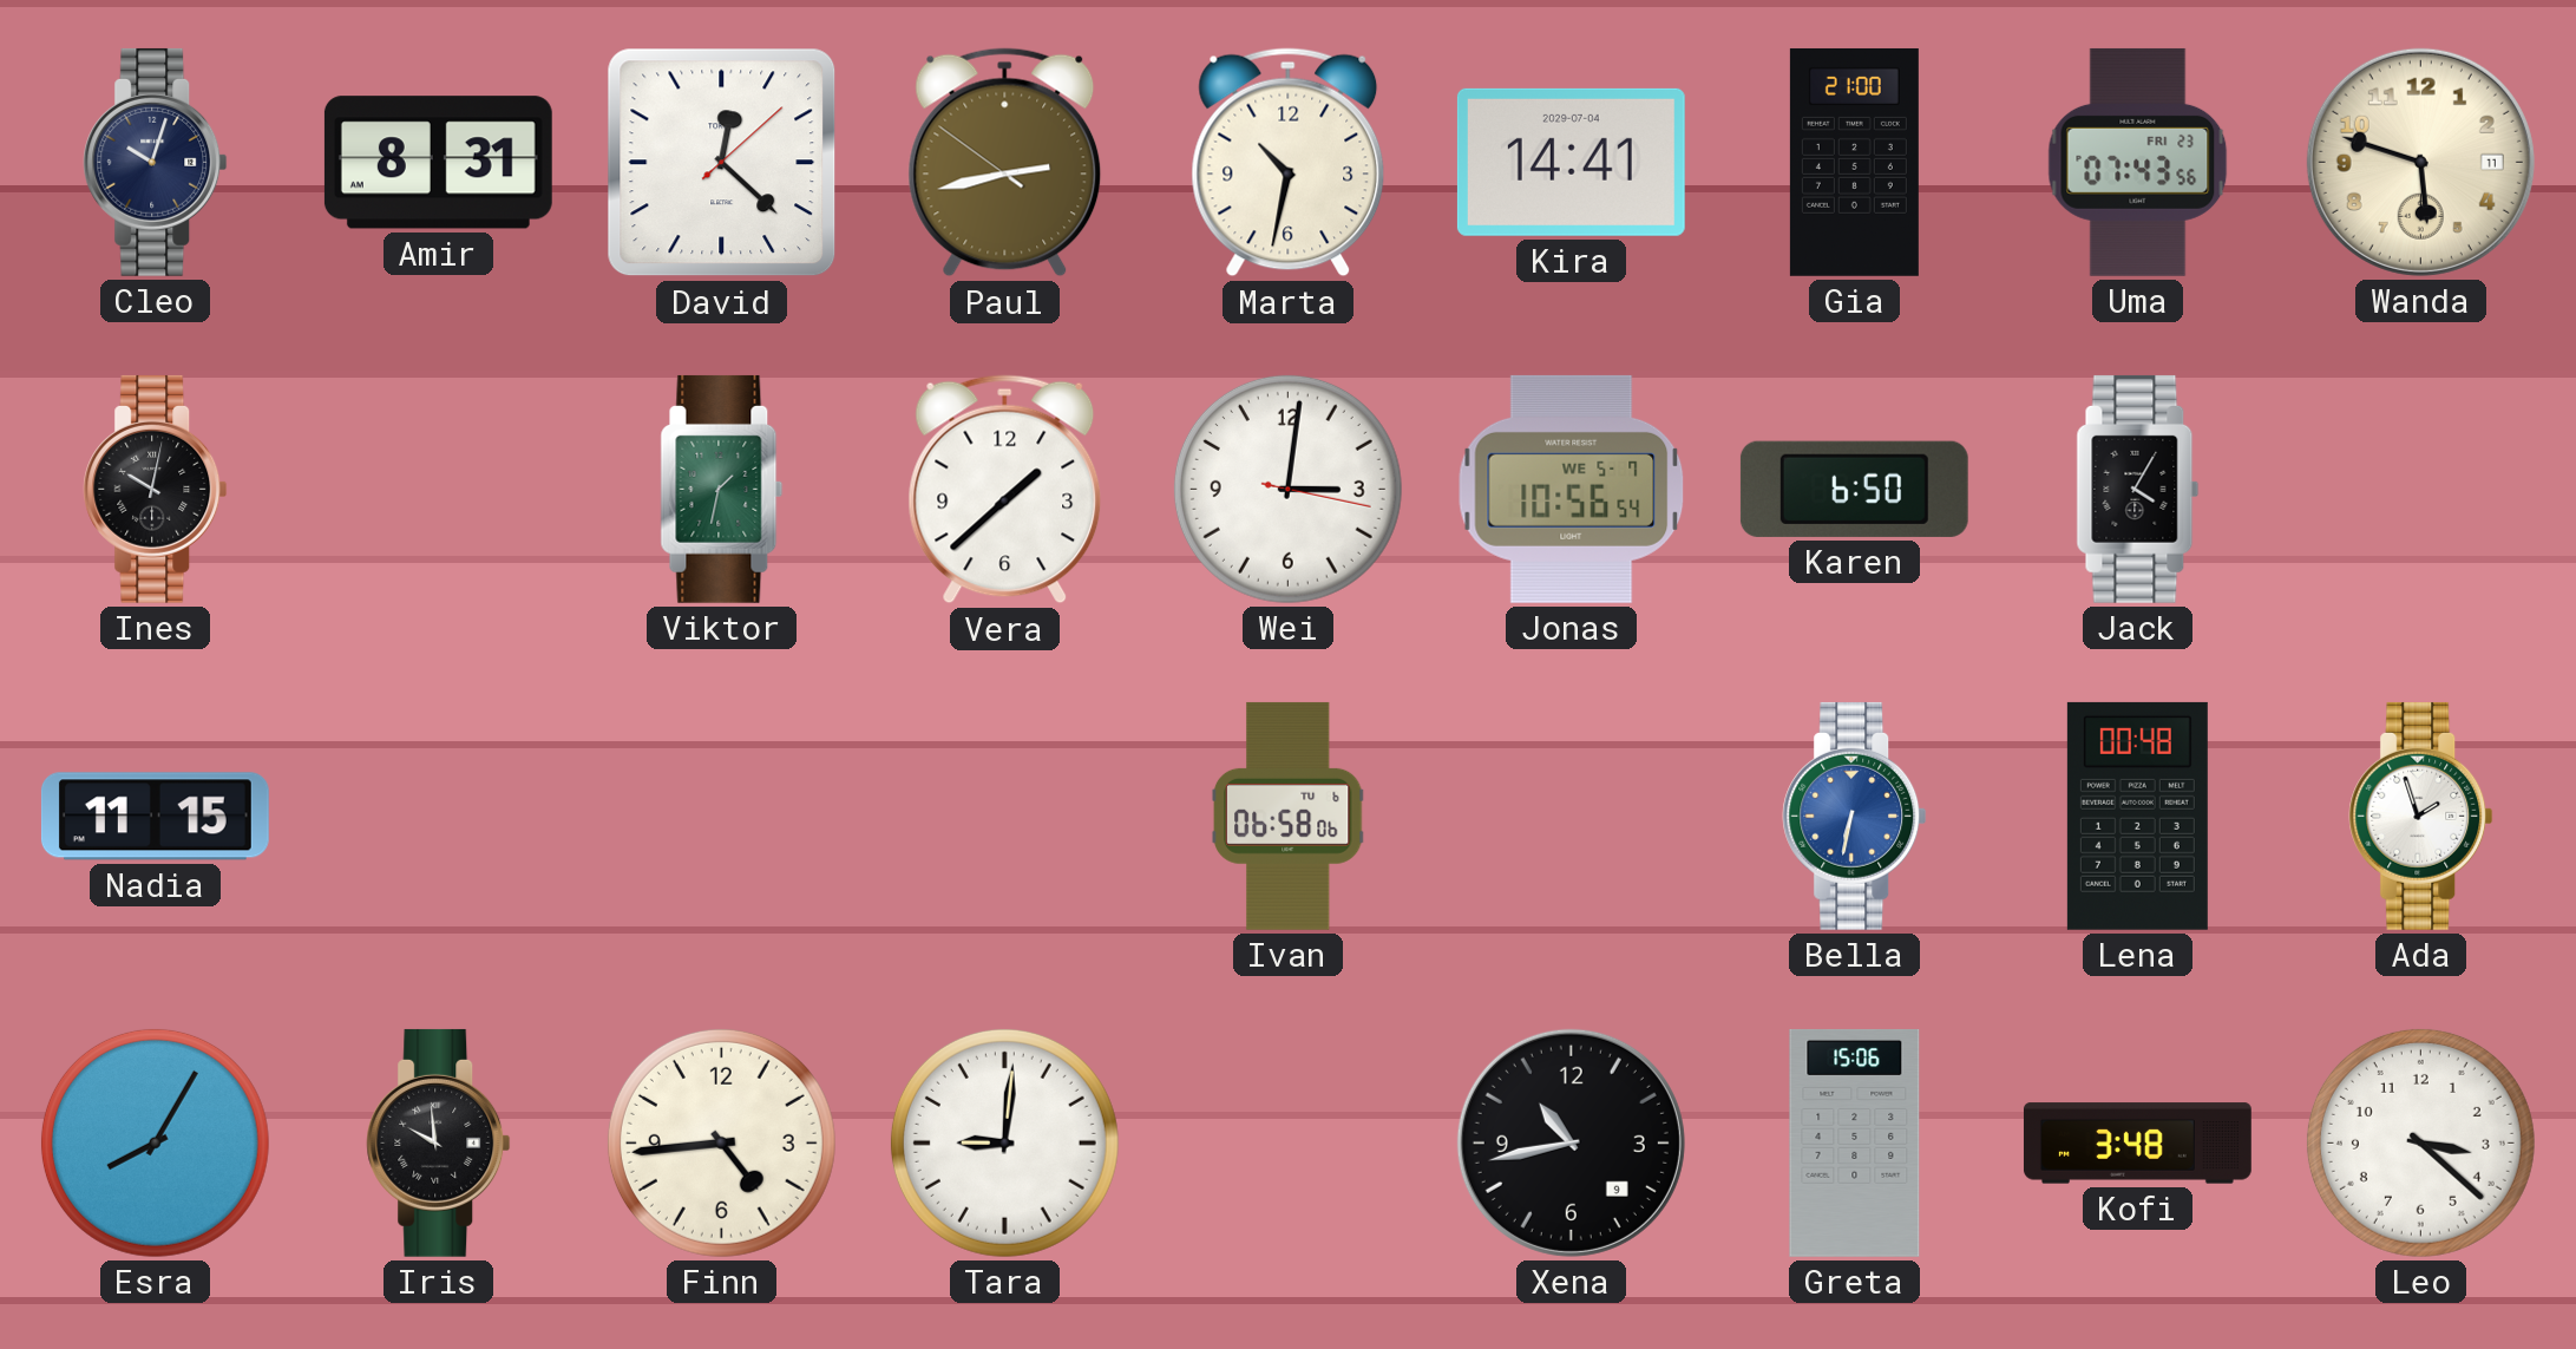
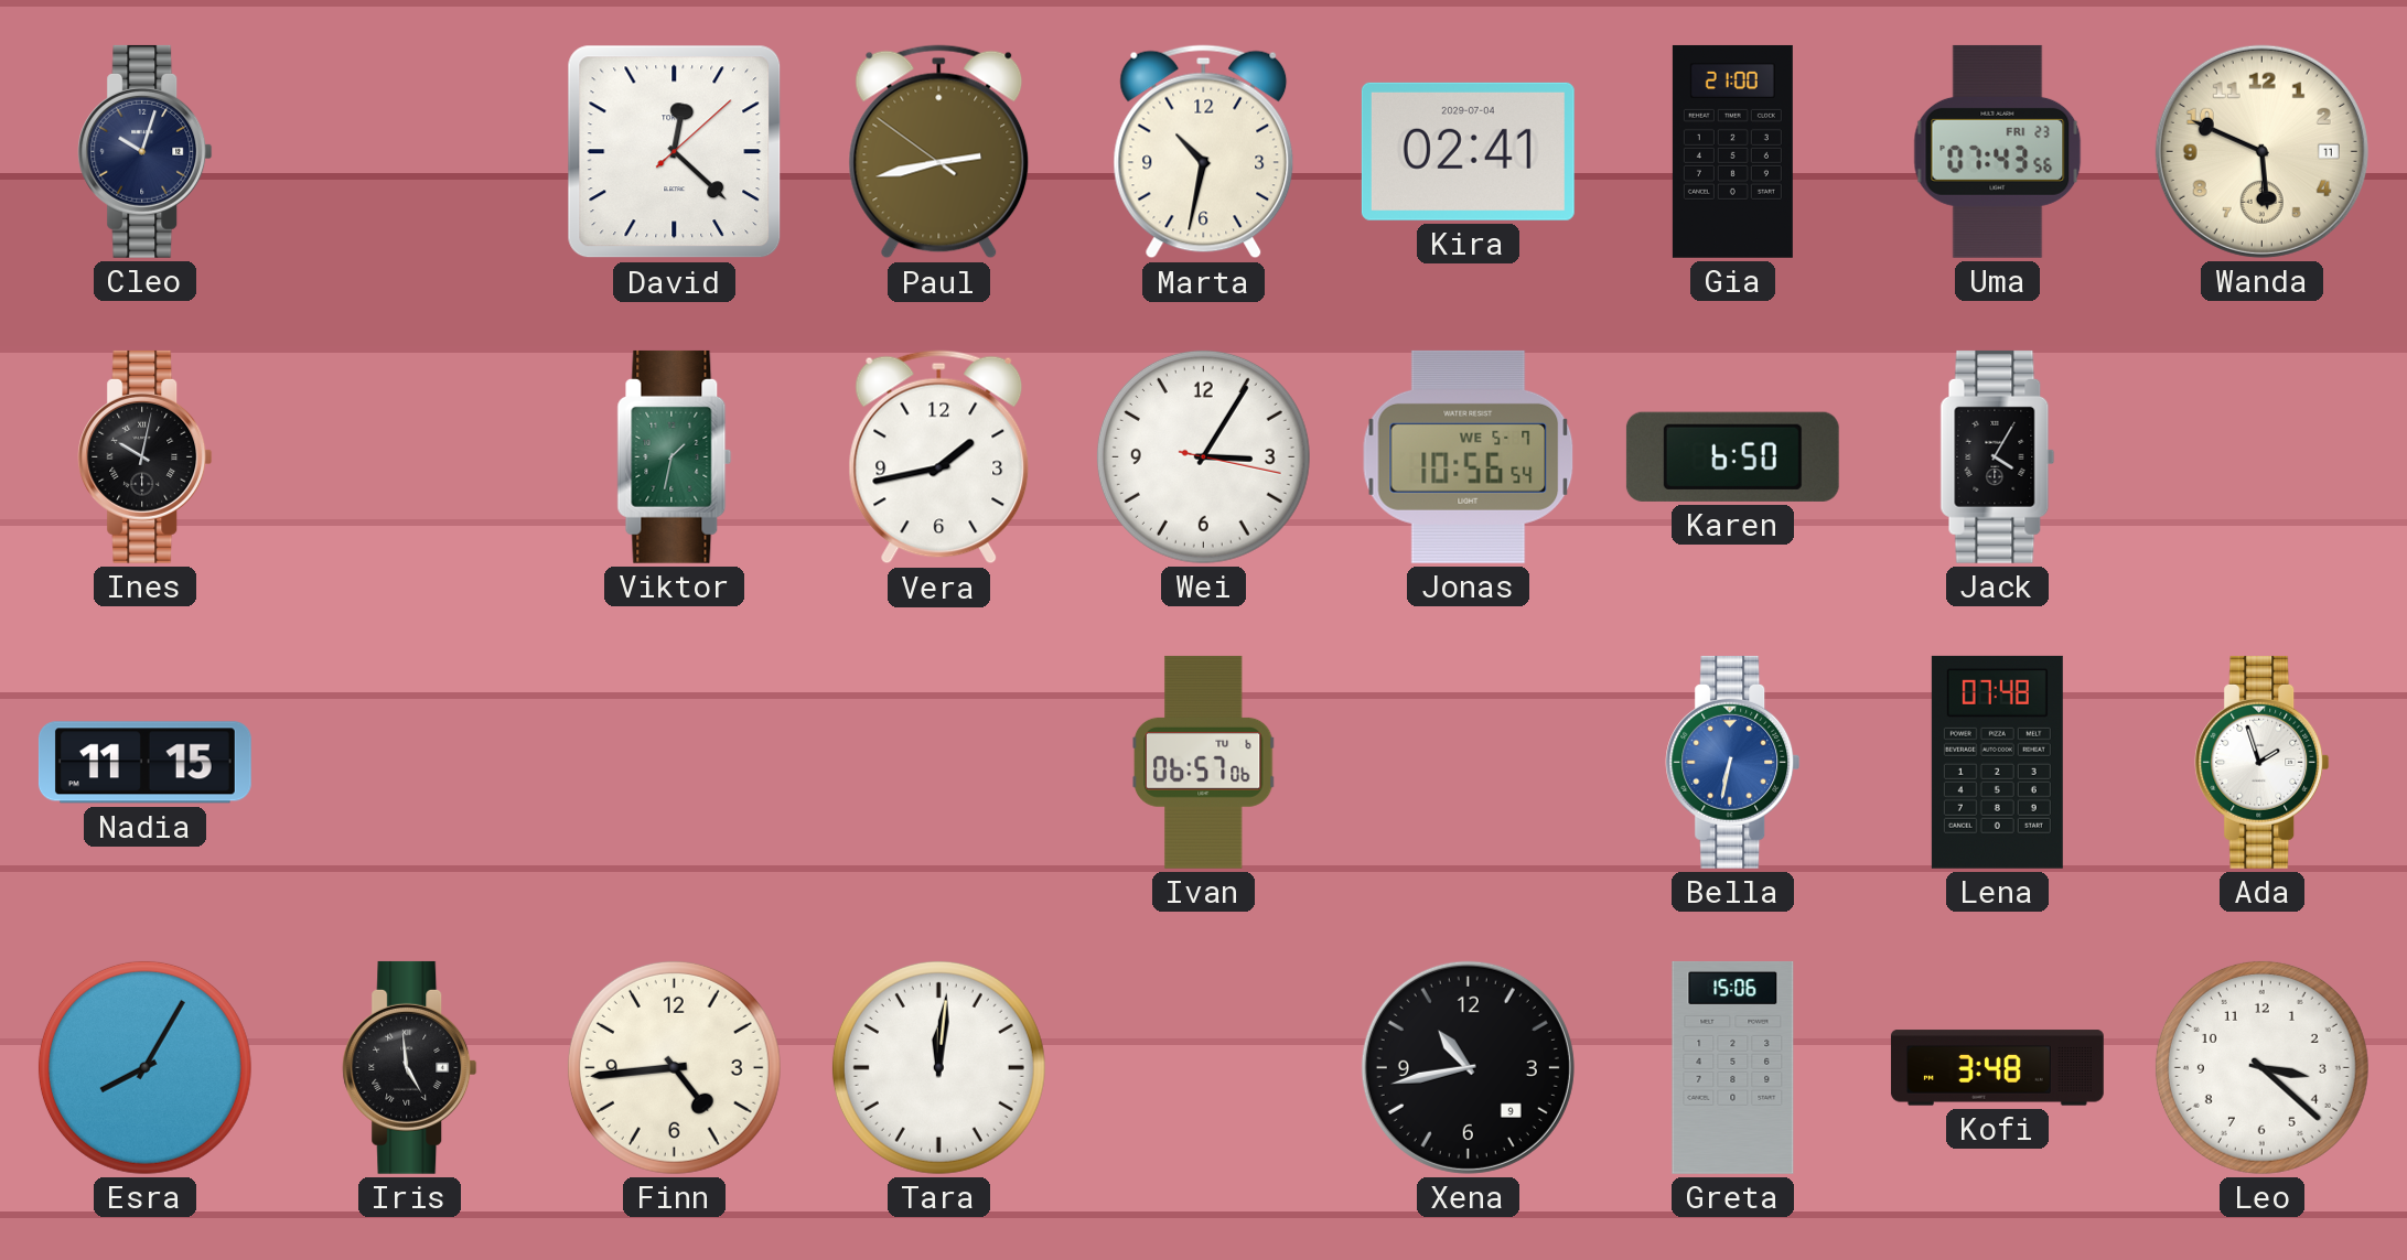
Amir: 8:31 -> none
Kira: 14:41 -> 02:41
Wanda: 5:48 -> 5:49
Vera: 1:38 -> 1:43
Wei: 3:01 -> 3:05
Ivan: 06:58 -> 06:57
Lena: 00:48 -> 07:48
Iris: 9:59 -> 4:59
Tara: 9:01 -> 12:01
